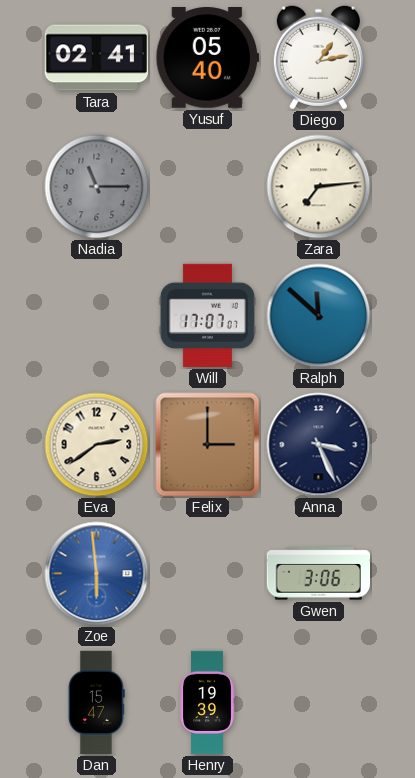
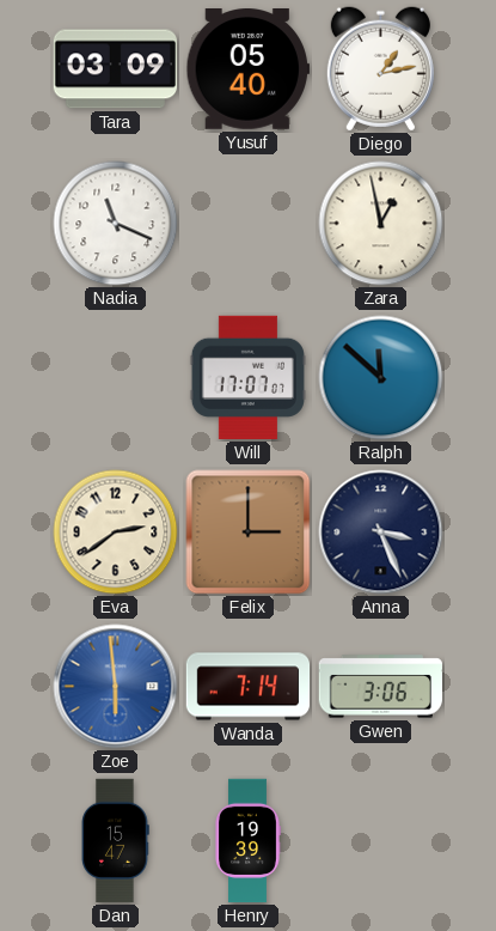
Tara: 02:41 -> 03:09
Nadia: 11:15 -> 11:19
Nadia dial: grey -> white
Zara: 7:14 -> 12:58
Wanda: none -> 7:14
